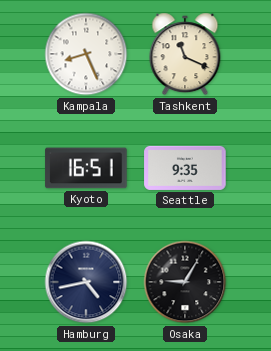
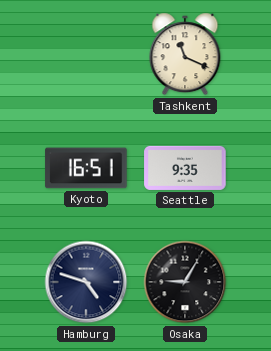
Kampala: 8:26 -> none
Hamburg: 4:43 -> 4:48
